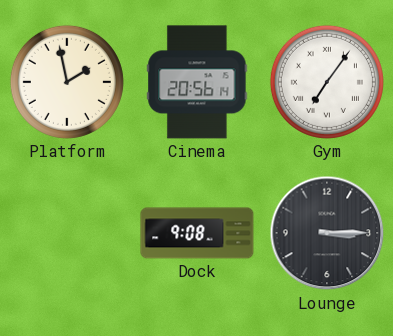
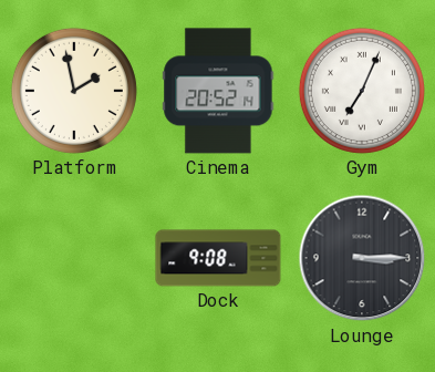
Cinema: 20:56 -> 20:52
Gym: 7:06 -> 7:04
